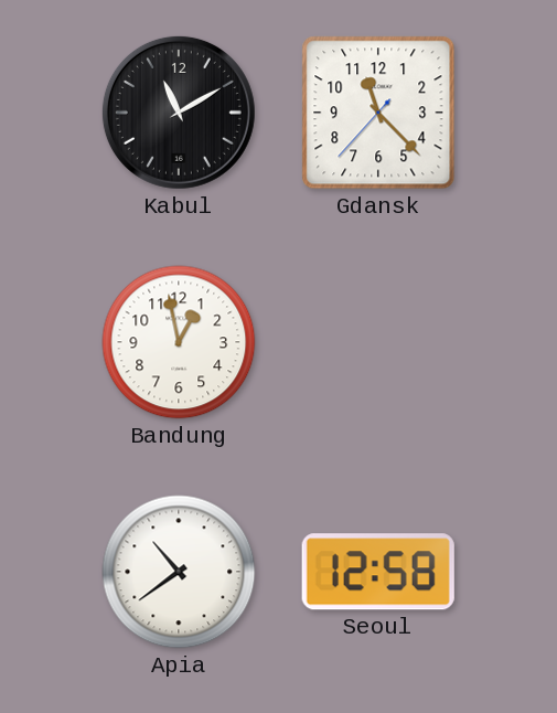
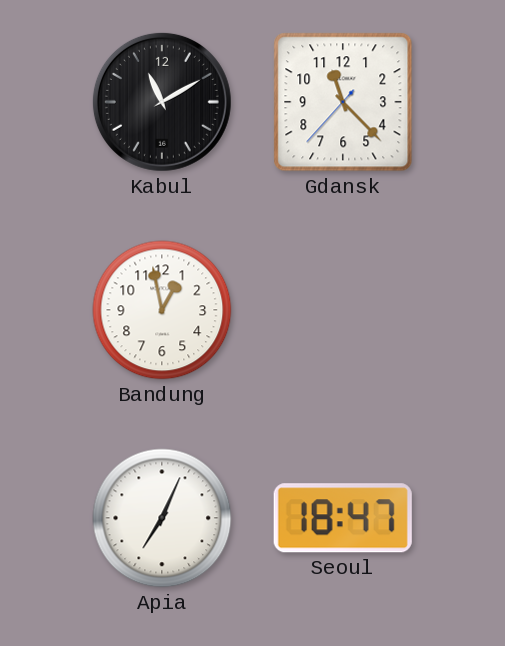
Apia: 10:39 -> 7:04
Seoul: 12:58 -> 18:47
